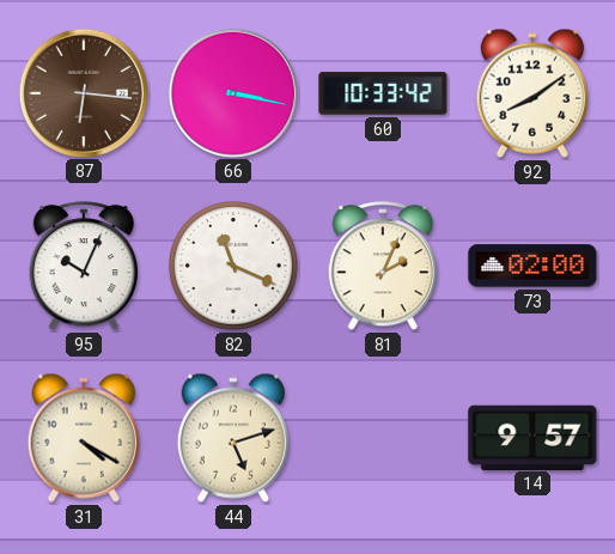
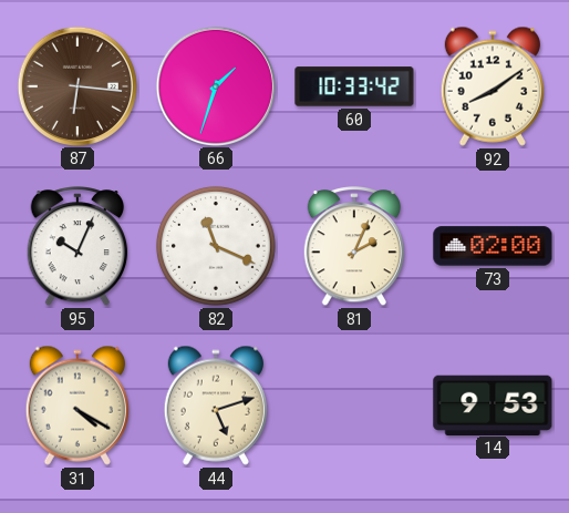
66: 3:17 -> 1:33
14: 9:57 -> 9:53
